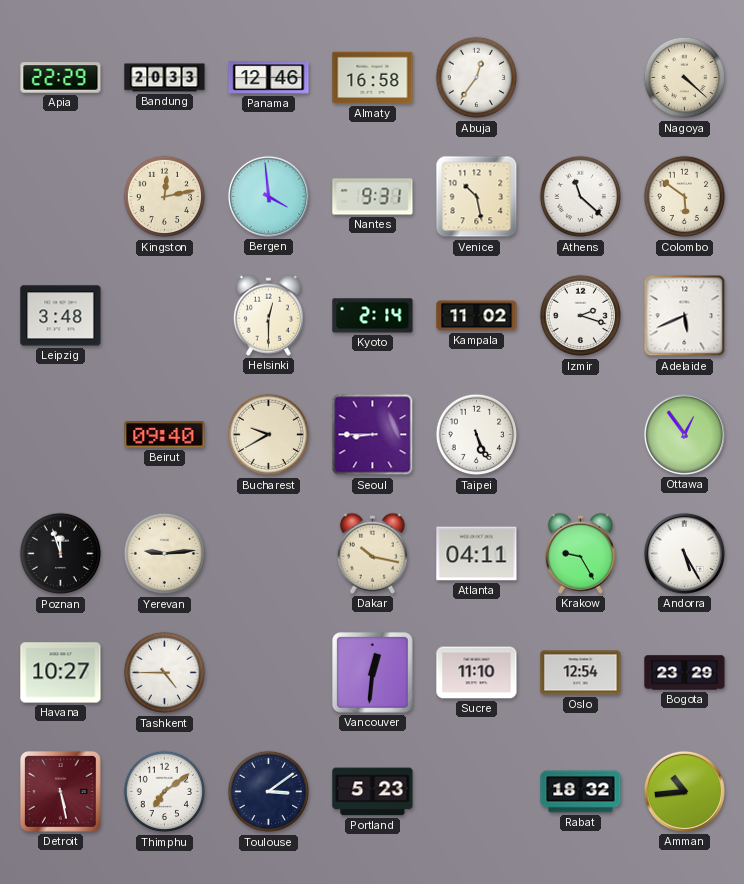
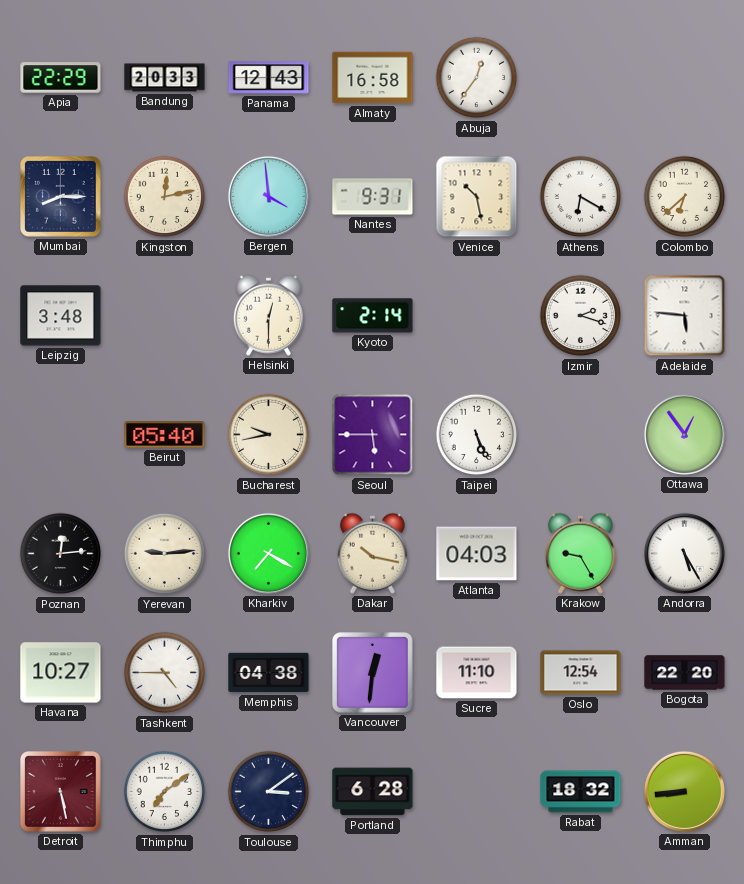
Panama: 12:46 -> 12:43
Nagoya: 4:22 -> none
Mumbai: none -> 8:15
Athens: 11:22 -> 6:20
Colombo: 5:51 -> 6:38
Kampala: 11:02 -> none
Adelaide: 5:41 -> 5:46
Beirut: 09:40 -> 05:40
Bucharest: 9:40 -> 9:43
Seoul: 8:45 -> 5:45
Poznan: 11:57 -> 12:14
Kharkiv: none -> 7:20
Atlanta: 04:11 -> 04:03
Memphis: none -> 04:38
Bogota: 23:29 -> 22:20
Portland: 5:23 -> 6:28
Amman: 10:44 -> 8:44
